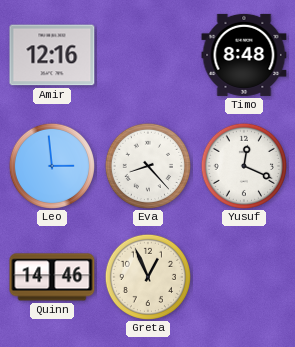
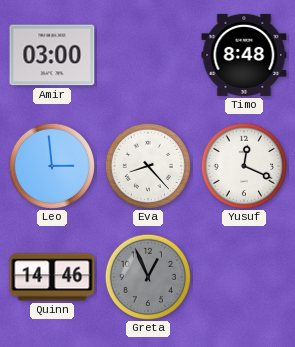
Amir: 12:16 -> 03:00
Greta dial: cream -> grey
